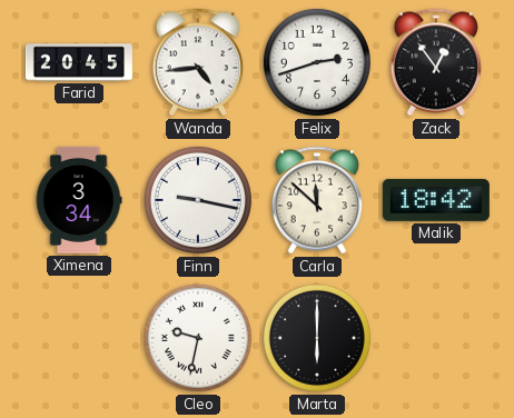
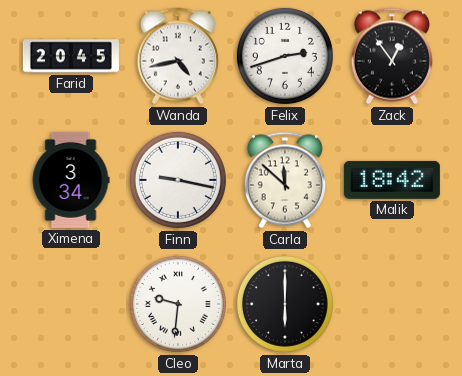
Wanda: 4:44 -> 4:43
Cleo: 9:32 -> 9:31
